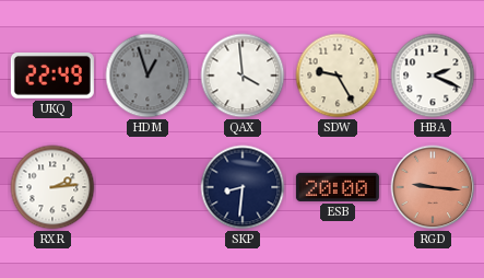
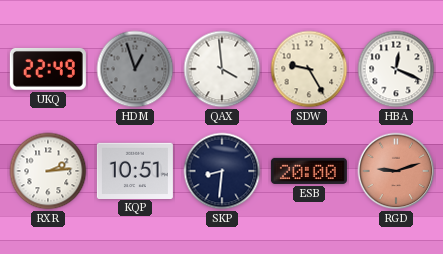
HBA: 2:19 -> 12:19
KQP: none -> 10:51
RGD: 9:16 -> 9:12
